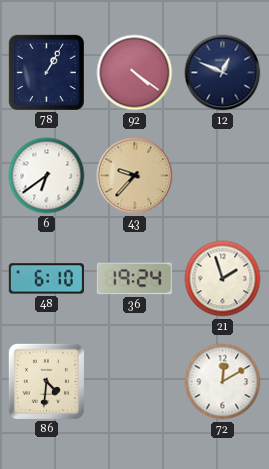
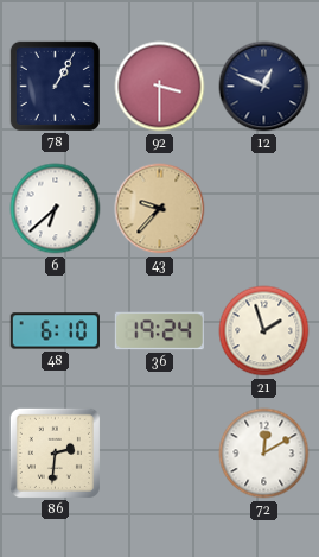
92: 4:21 -> 3:30
6: 6:39 -> 6:38
86: 4:31 -> 2:31
